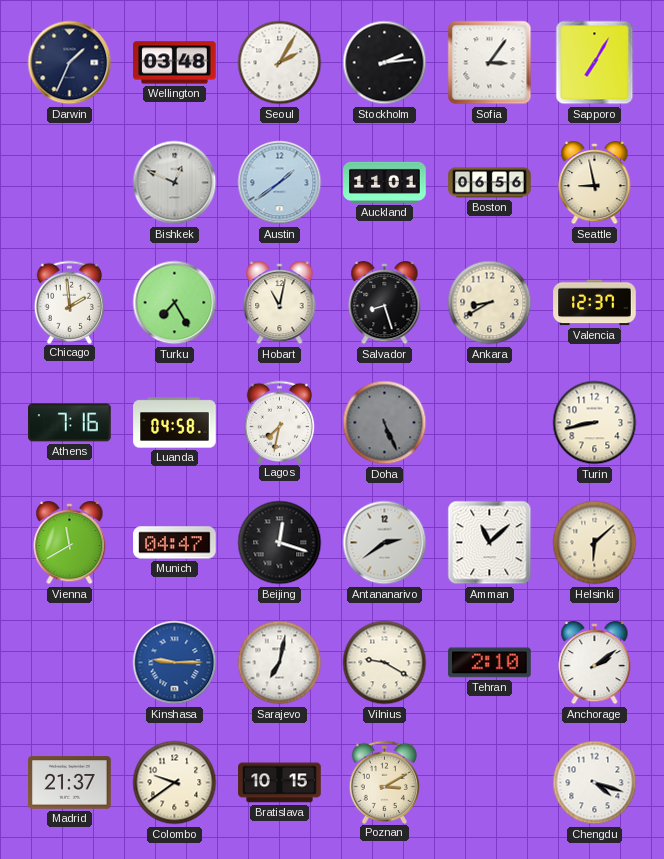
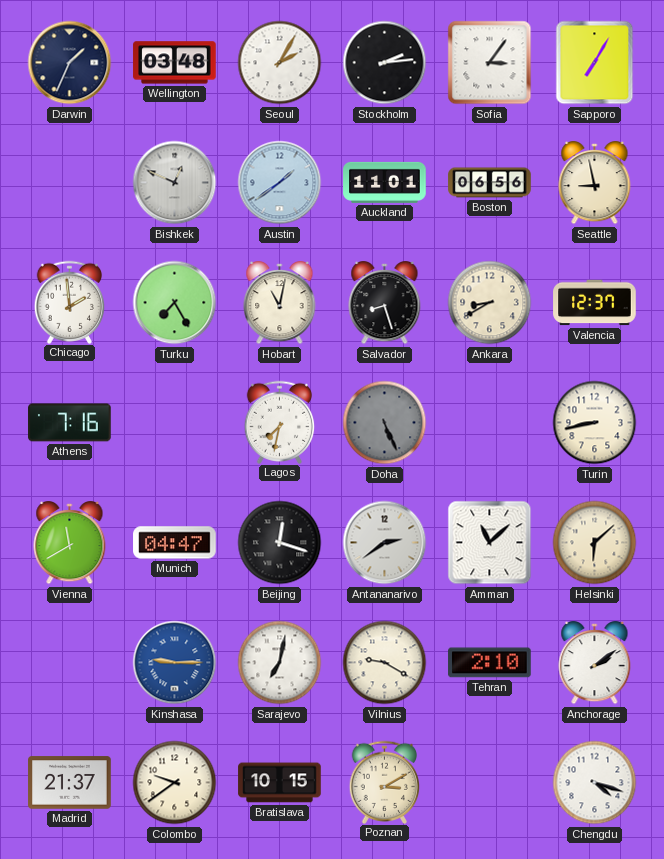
Luanda: 04:58 -> none
